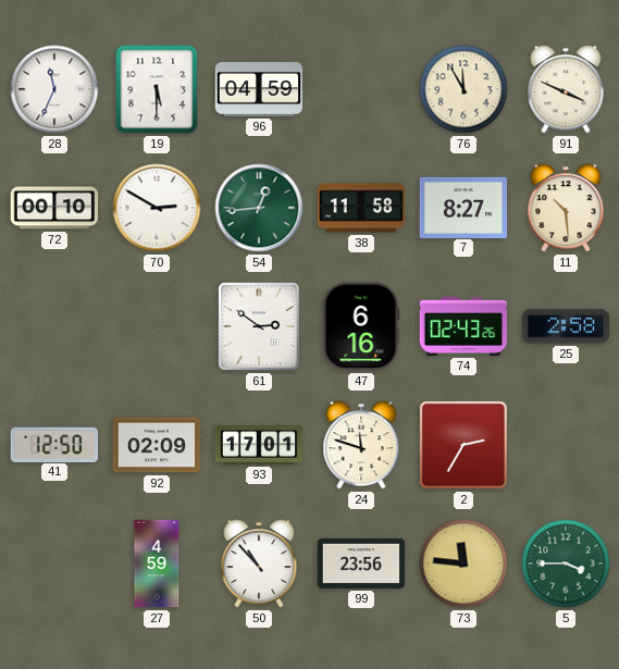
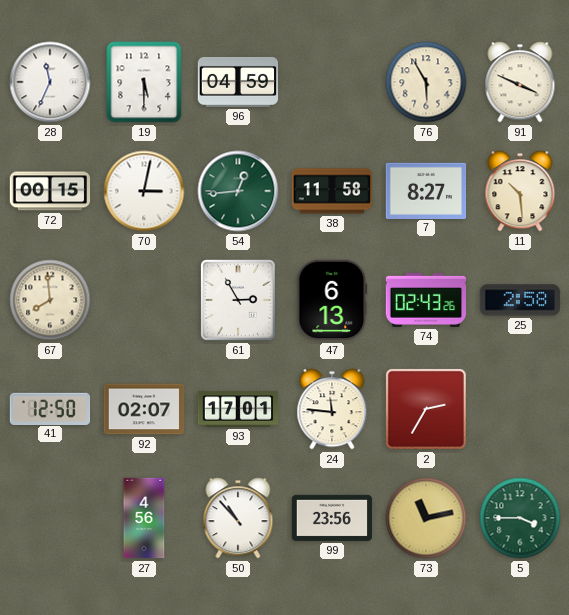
76: 11:55 -> 5:55
72: 00:10 -> 00:15
70: 2:50 -> 3:02
67: none -> 7:59
61: 2:51 -> 2:55
47: 6:16 -> 6:13
92: 02:09 -> 02:07
24: 11:48 -> 11:46
27: 4:59 -> 4:56
73: 11:46 -> 11:13
